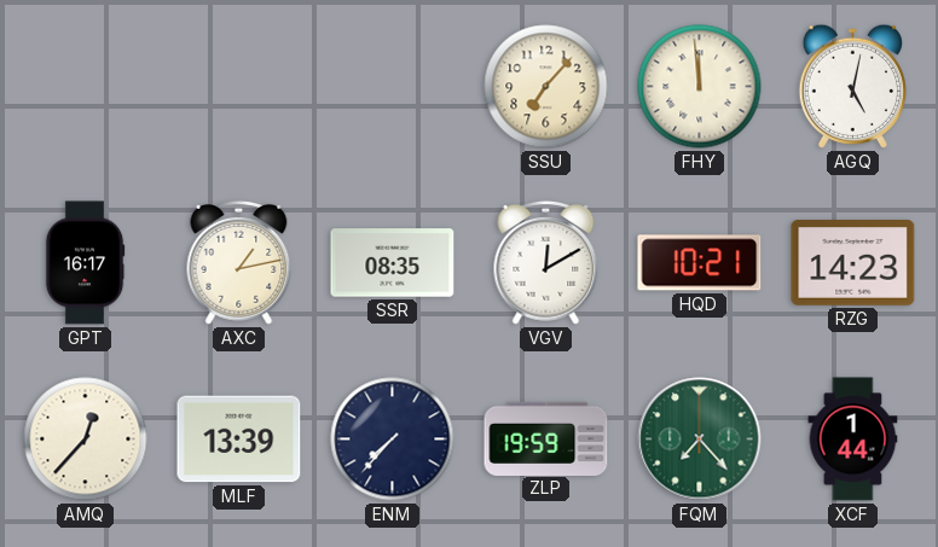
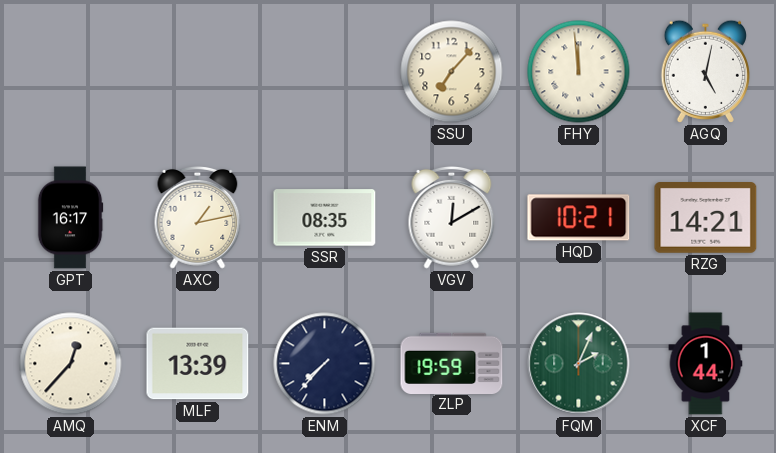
RZG: 14:23 -> 14:21
FQM: 7:23 -> 2:04
